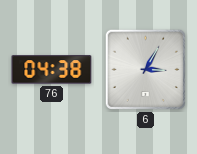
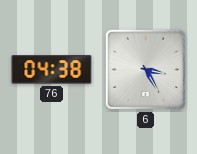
6: 3:05 -> 3:25
